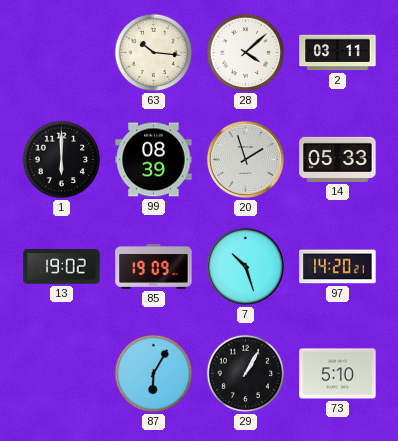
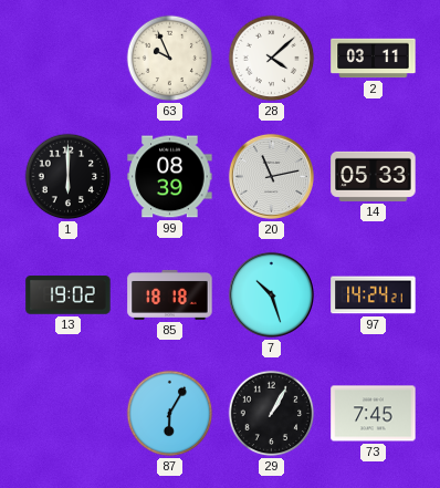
63: 10:16 -> 9:56
20: 1:57 -> 11:13
85: 19:09 -> 18:18
97: 14:20 -> 14:24
73: 5:10 -> 7:45
